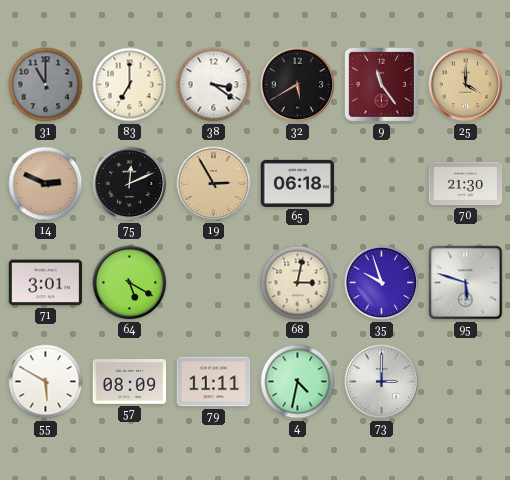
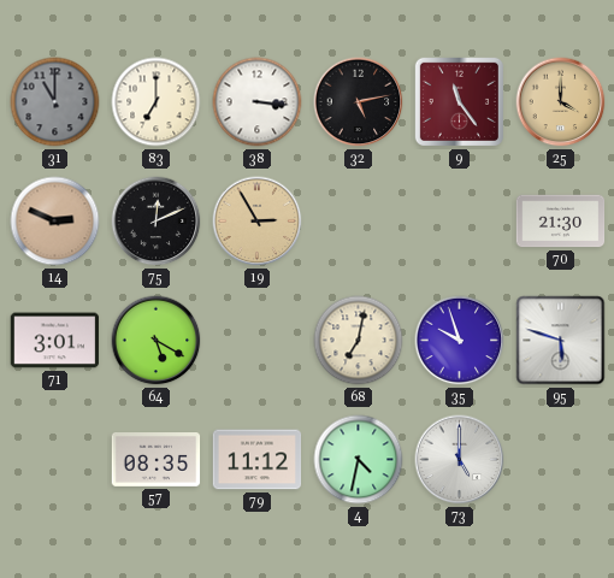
38: 3:21 -> 3:16
32: 5:40 -> 5:13
65: 06:18 -> none
68: 3:02 -> 7:02
55: 5:50 -> none
57: 08:09 -> 08:35
79: 11:11 -> 11:12
73: 3:00 -> 5:00
